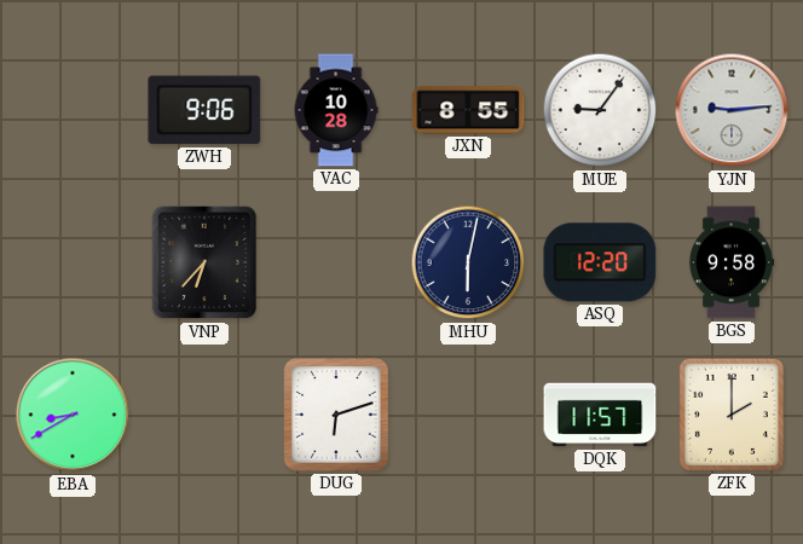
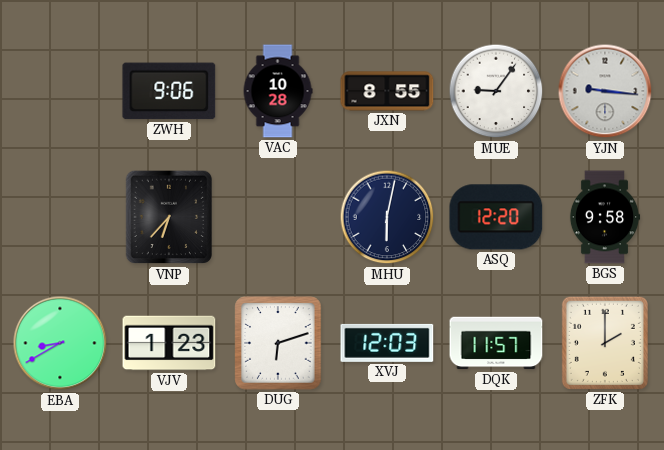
YJN: 9:14 -> 9:16
VJV: none -> 1:23
XVJ: none -> 12:03
